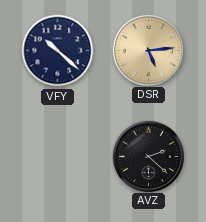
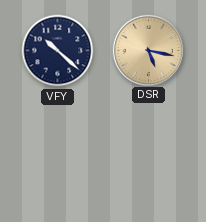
DSR: 5:14 -> 5:17
AVZ: 2:22 -> none
